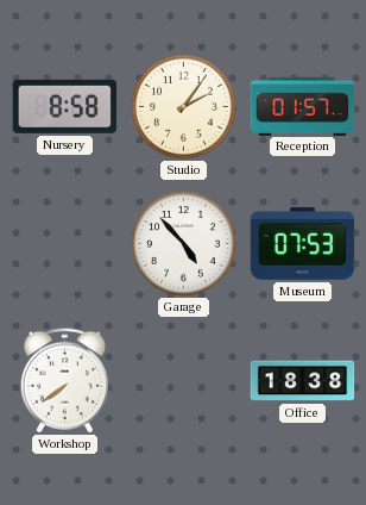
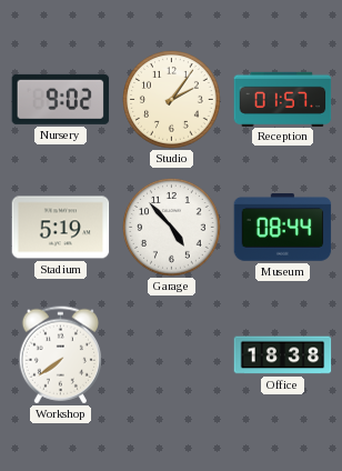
Nursery: 8:58 -> 9:02
Stadium: none -> 5:19
Museum: 07:53 -> 08:44
